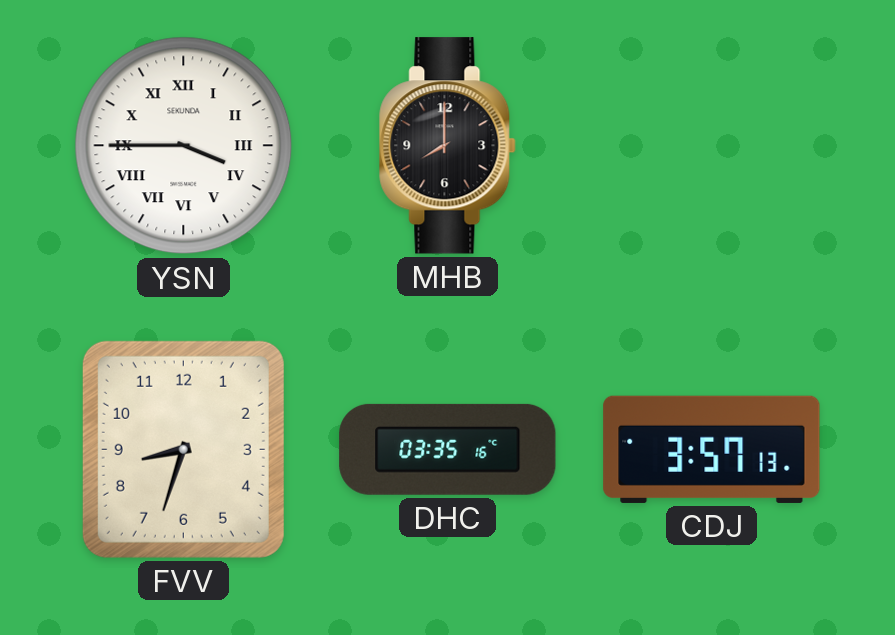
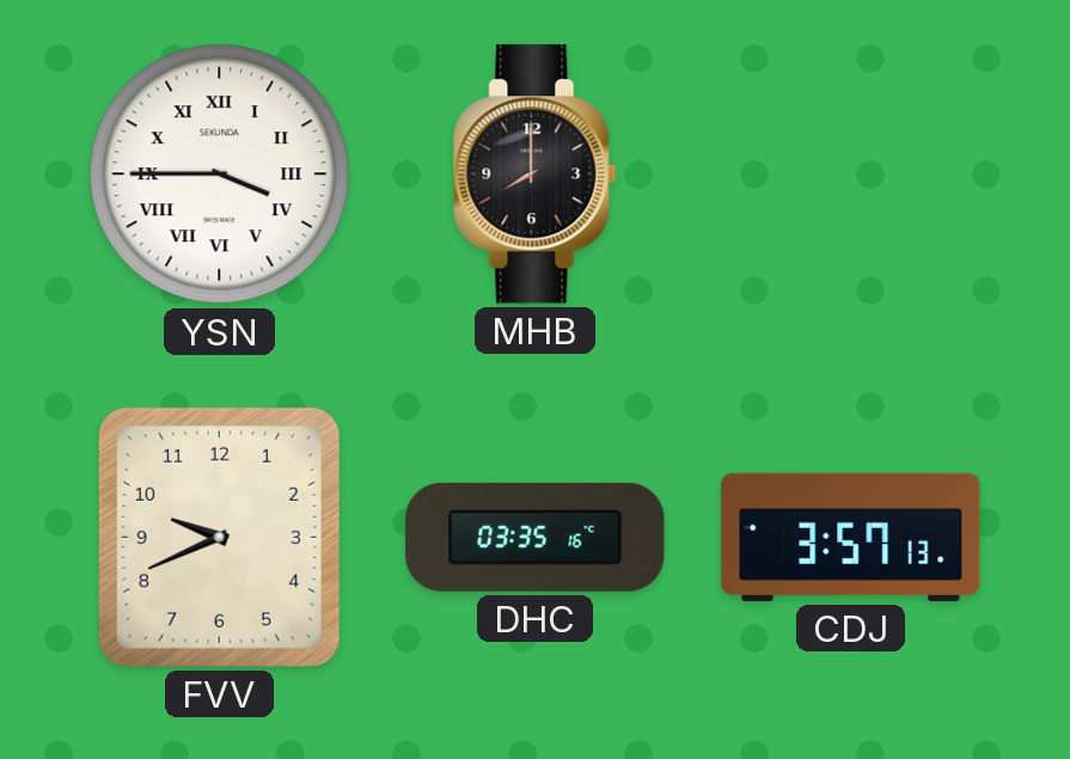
FVV: 8:33 -> 9:41
